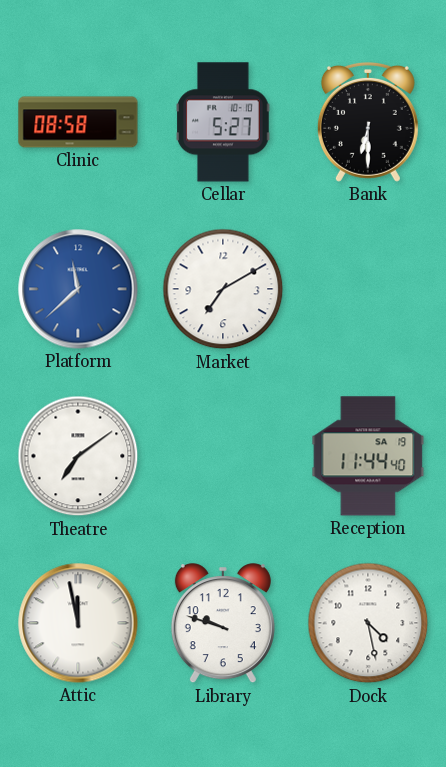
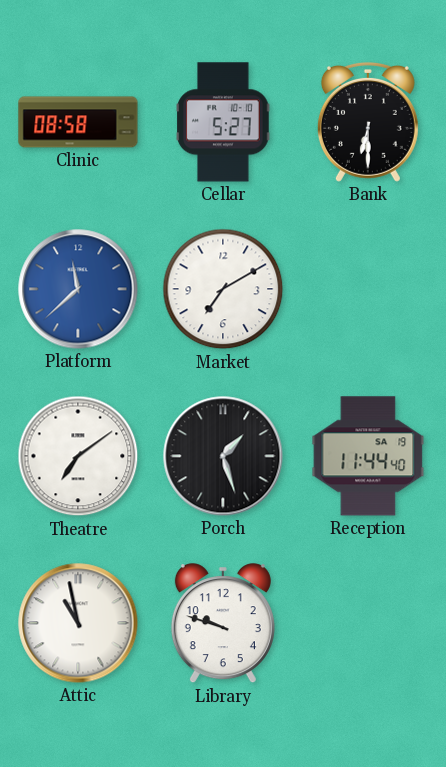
Porch: none -> 1:27
Attic: 11:58 -> 10:58
Dock: 4:28 -> none
